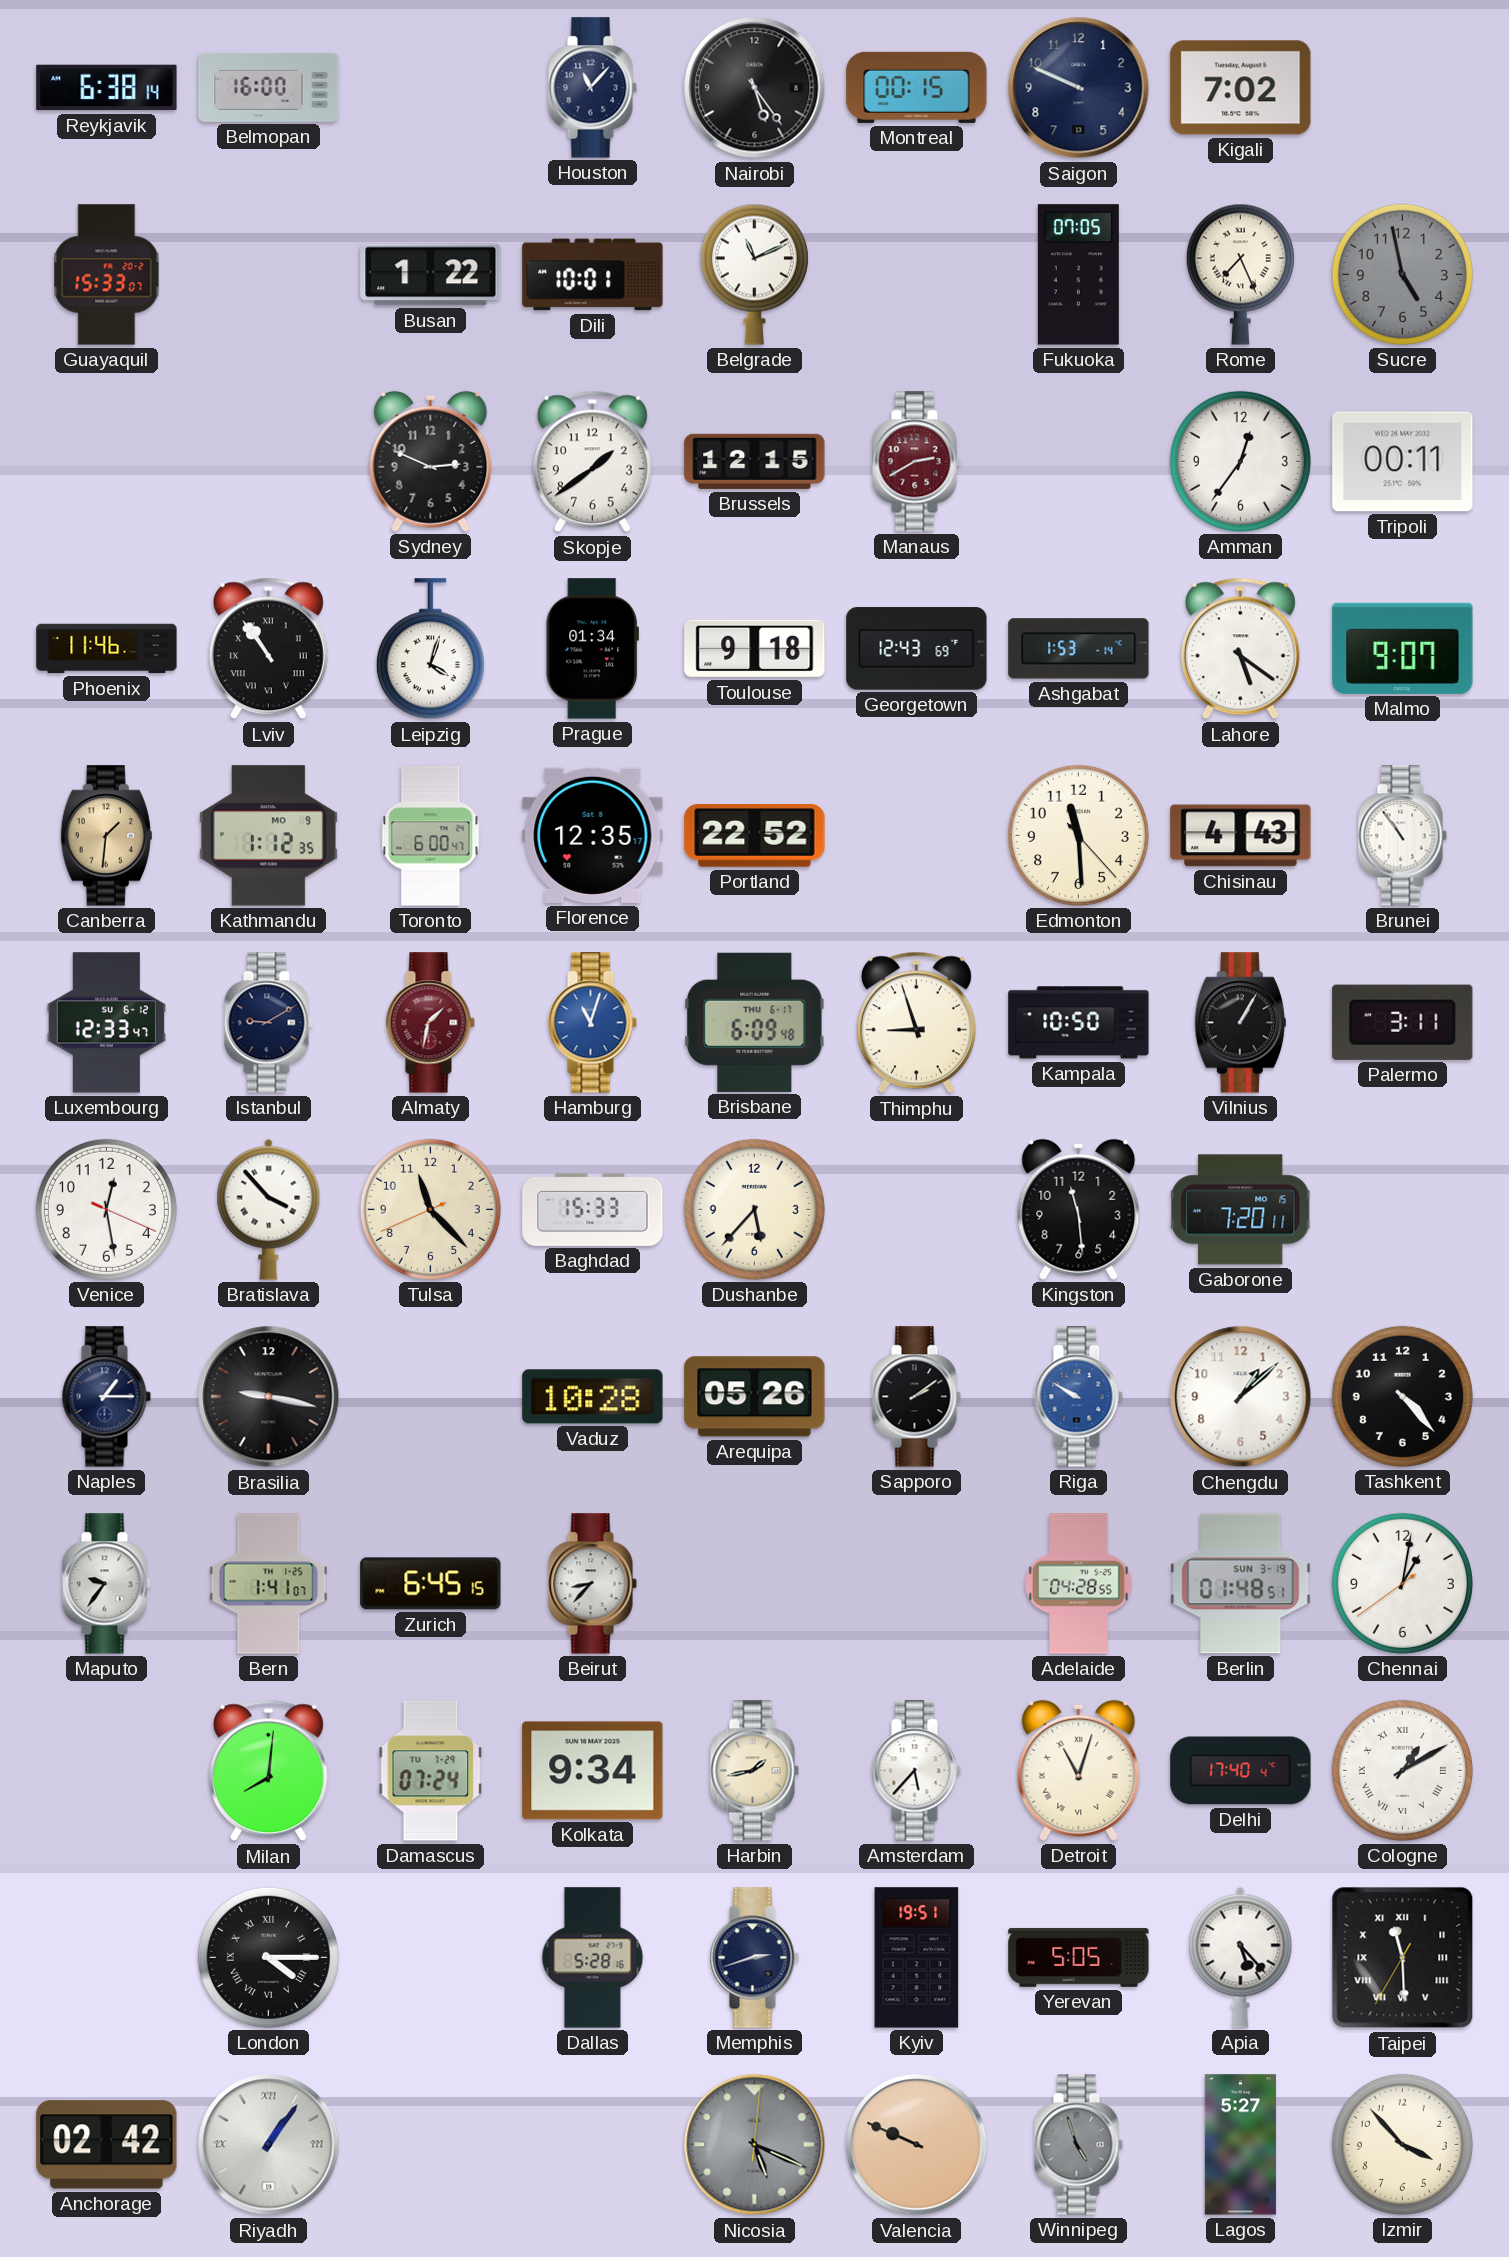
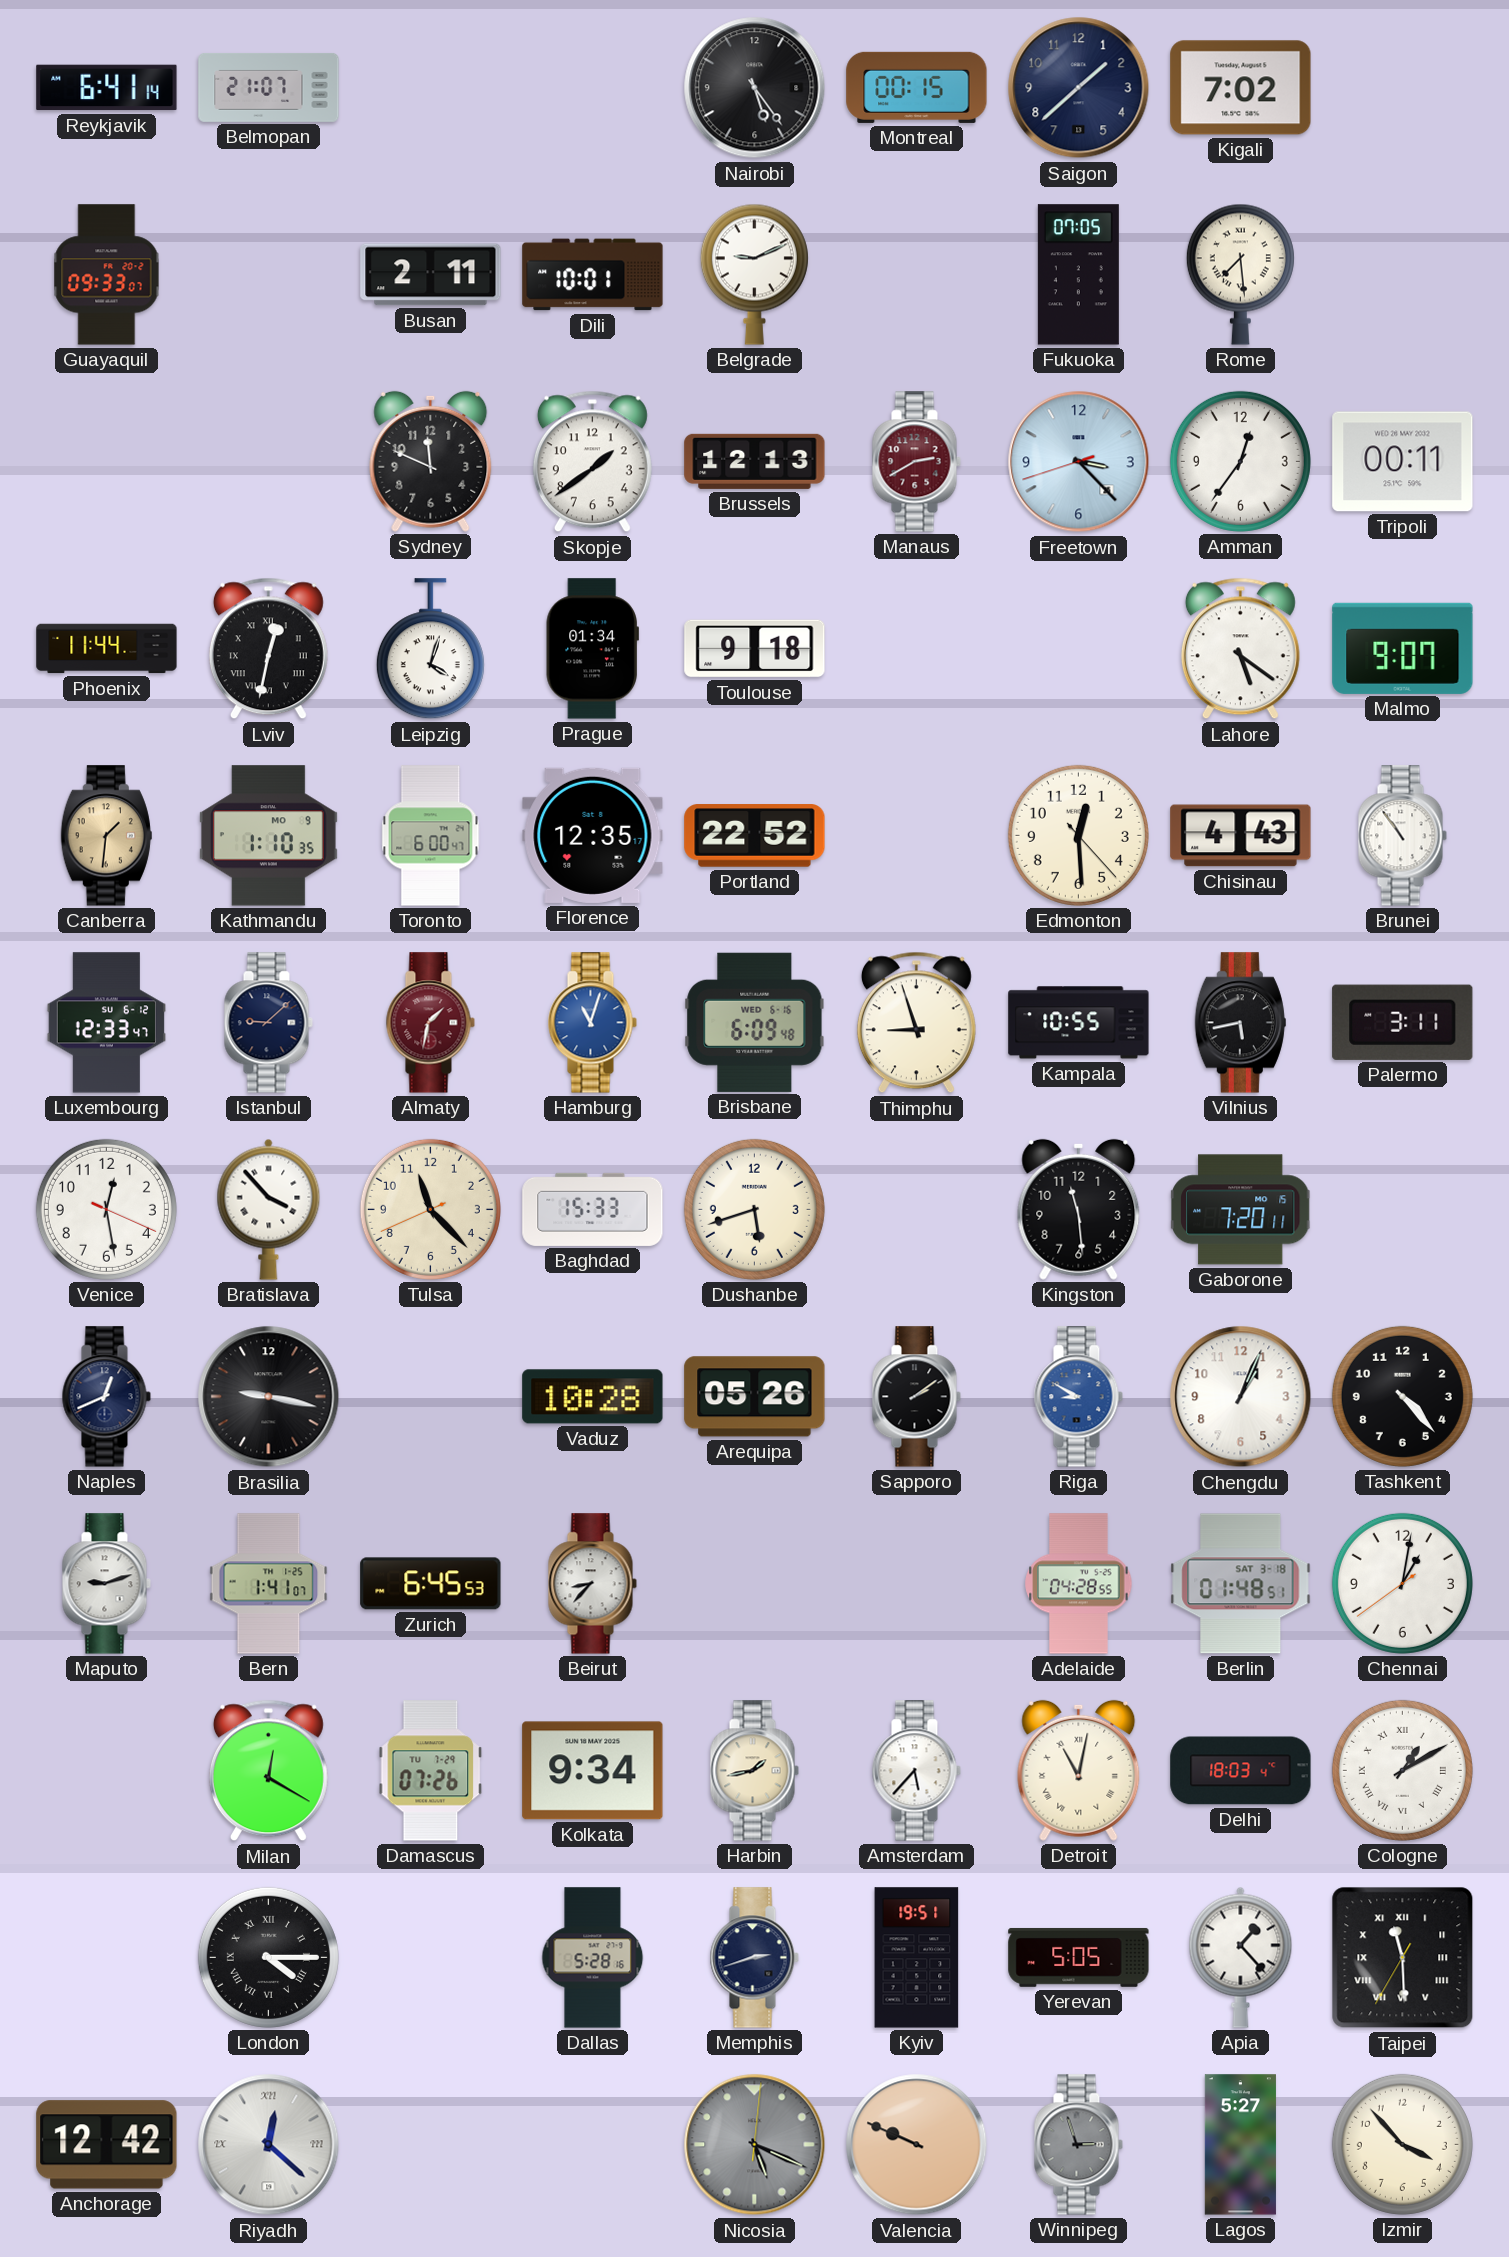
Reykjavik: 6:38 -> 6:41
Belmopan: 16:00 -> 21:07
Houston: 11:07 -> none
Saigon: 9:49 -> 1:38
Guayaquil: 15:33 -> 09:33
Busan: 1:22 -> 2:11
Belgrade: 11:11 -> 9:11
Rome: 7:26 -> 7:29
Sucre: 4:58 -> none
Sydney: 2:49 -> 11:49
Brussels: 12:15 -> 12:13
Freetown: none -> 3:22
Phoenix: 11:46 -> 11:44
Lviv: 10:54 -> 12:32
Georgetown: 12:43 -> none
Ashgabat: 1:53 -> none
Kathmandu: 1:12 -> 1:10
Edmonton: 11:29 -> 12:29
Istanbul: 9:10 -> 9:08
Brisbane date: THU 6-17 -> WED 6-16
Kampala: 10:50 -> 10:55
Vilnius: 1:05 -> 5:43
Dushanbe: 5:37 -> 5:42
Naples: 1:15 -> 12:41
Riga: 9:50 -> 8:50
Chengdu: 1:08 -> 1:04
Maputo: 9:36 -> 9:12
Zurich: 6:45:15 -> 6:45:53
Berlin date: SUN 3-19 -> SAT 3-18
Milan: 8:01 -> 12:20
Damascus: 07:24 -> 07:26
Detroit: 11:03 -> 11:02
Delhi: 17:40 -> 18:03
Apia: 5:23 -> 1:23
Anchorage: 02:42 -> 12:42
Riyadh: 1:06 -> 12:22
Winnipeg: 4:57 -> 2:57
